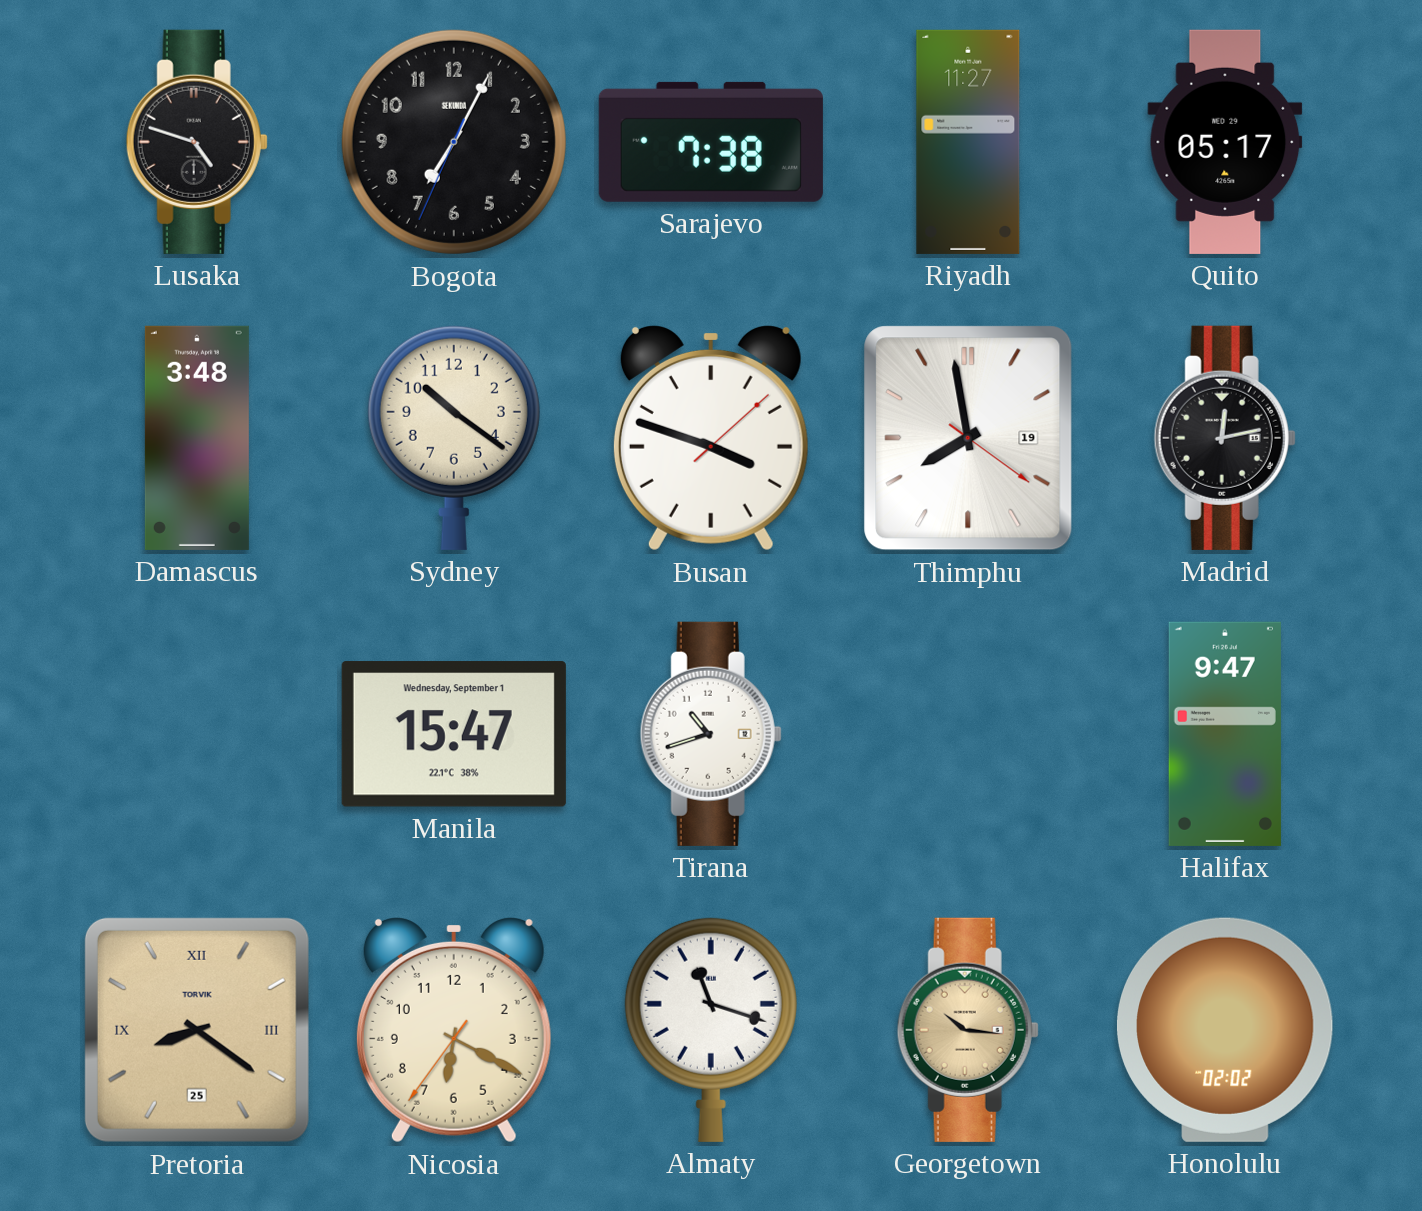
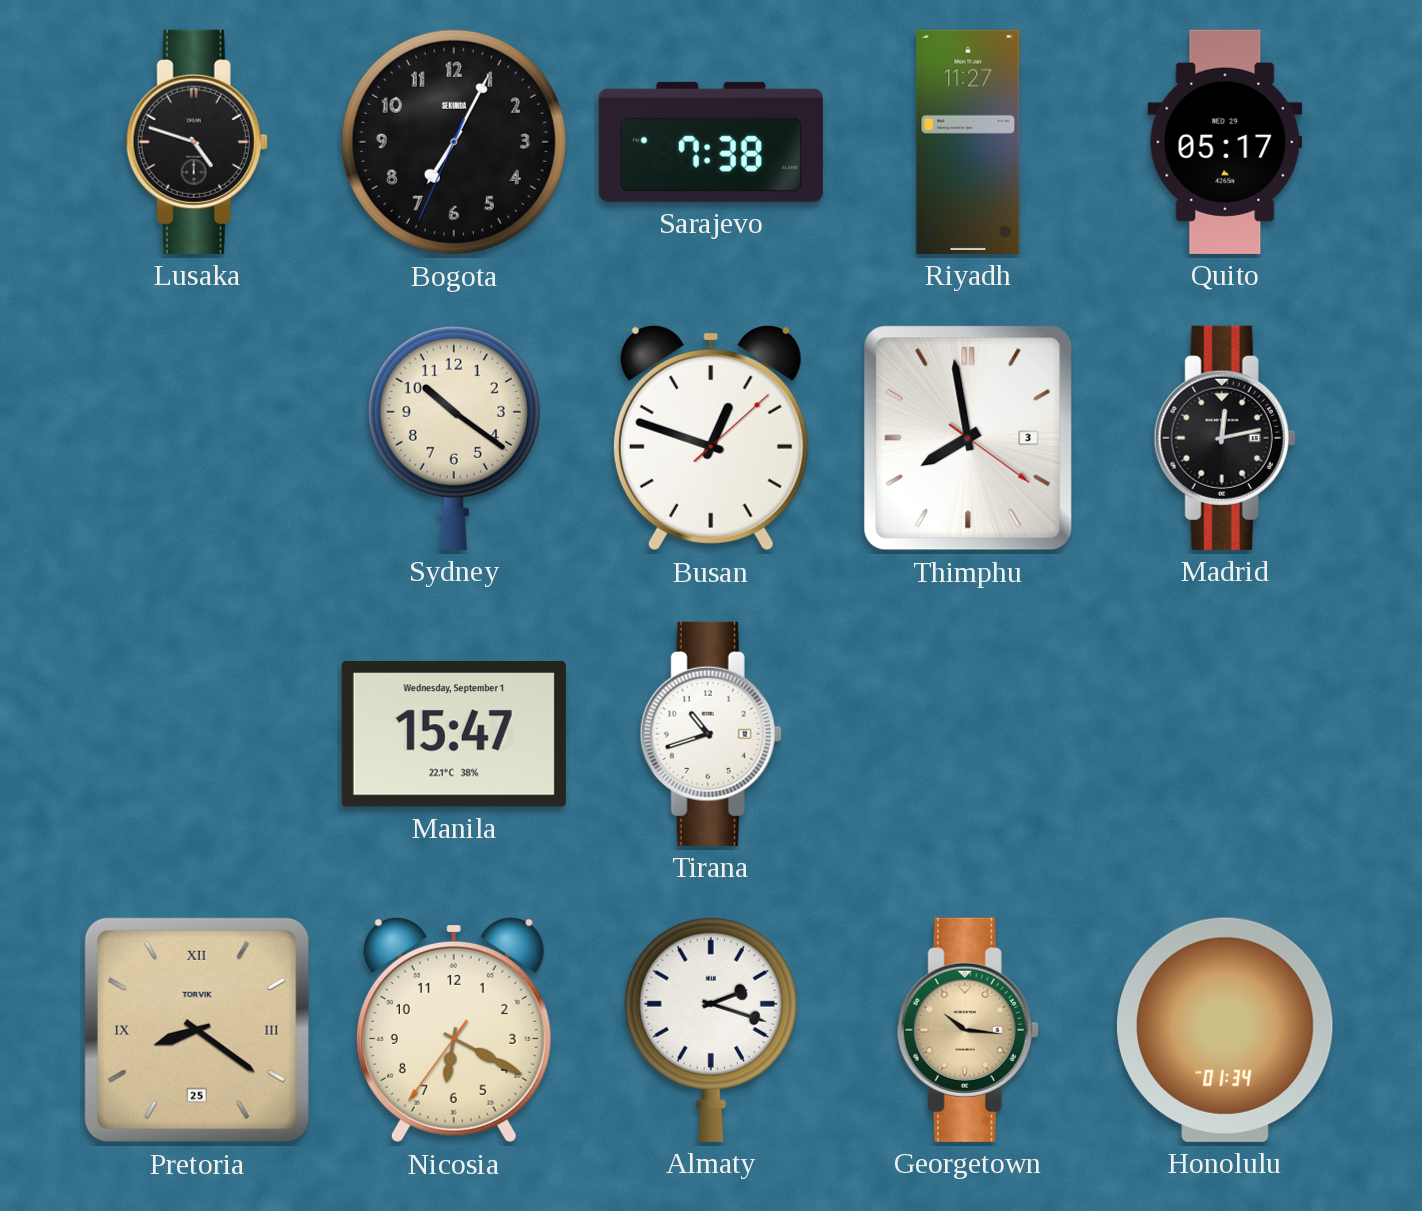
Damascus: 3:48 -> none
Busan: 3:48 -> 12:48
Thimphu date: 19 -> 3
Halifax: 9:47 -> none
Almaty: 11:18 -> 2:18
Honolulu: 02:02 -> 01:34
